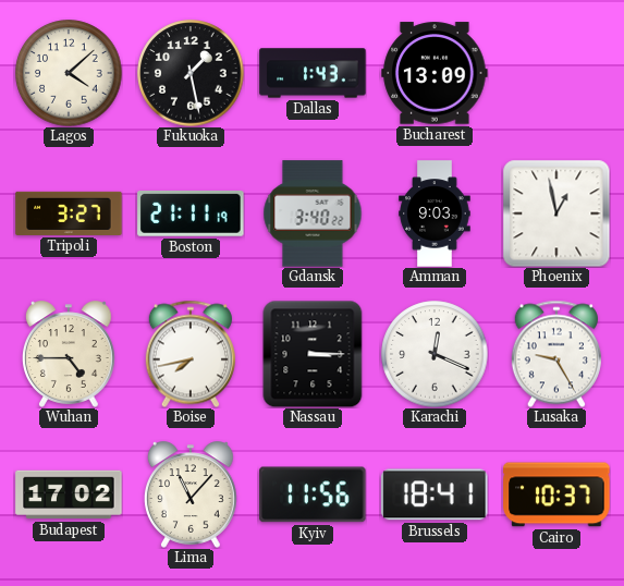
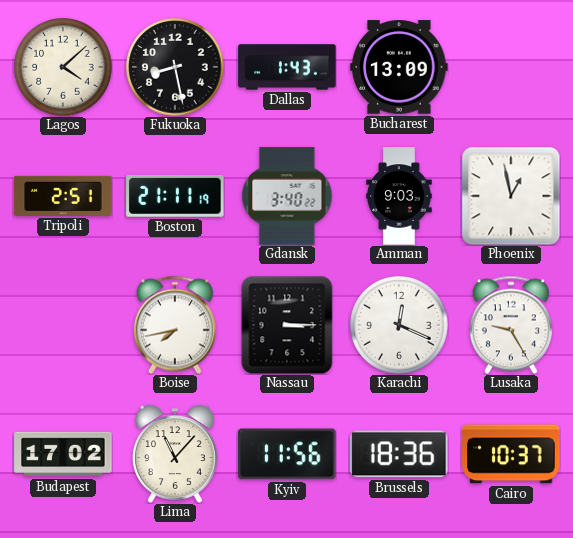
Fukuoka: 1:28 -> 8:28
Tripoli: 3:27 -> 2:51
Wuhan: 4:45 -> none
Brussels: 18:41 -> 18:36
